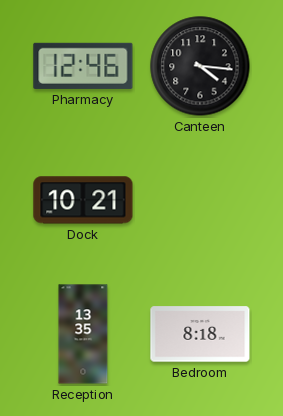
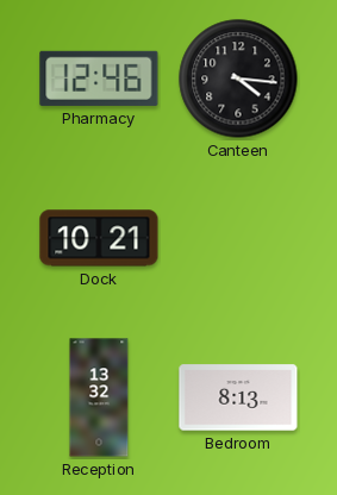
Reception: 13:35 -> 13:32
Bedroom: 8:18 -> 8:13
